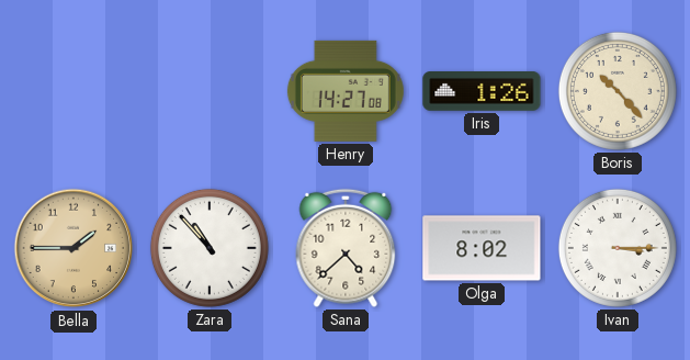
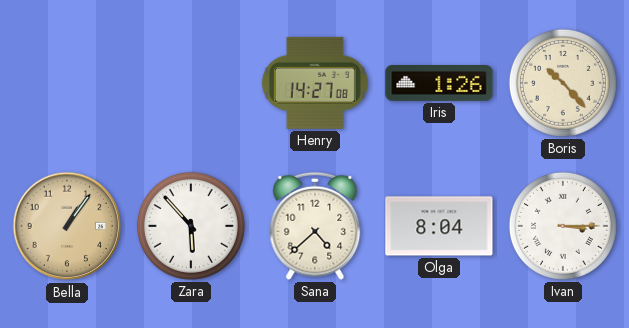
Bella: 1:45 -> 1:06
Zara: 10:53 -> 5:53
Olga: 8:02 -> 8:04
